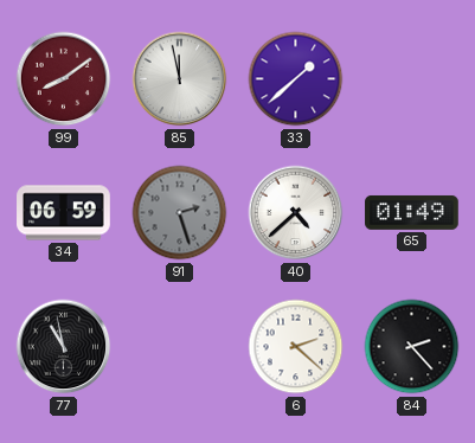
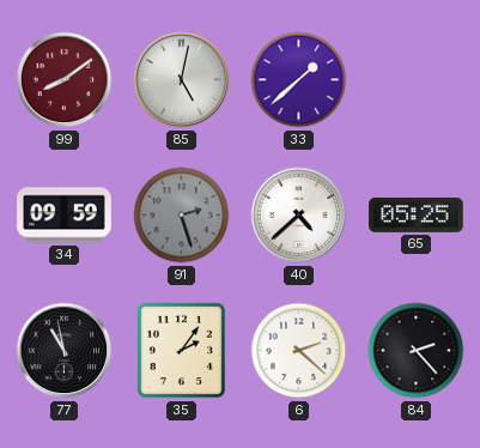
85: 11:58 -> 5:02
34: 06:59 -> 09:59
65: 01:49 -> 05:25
35: none -> 2:06
